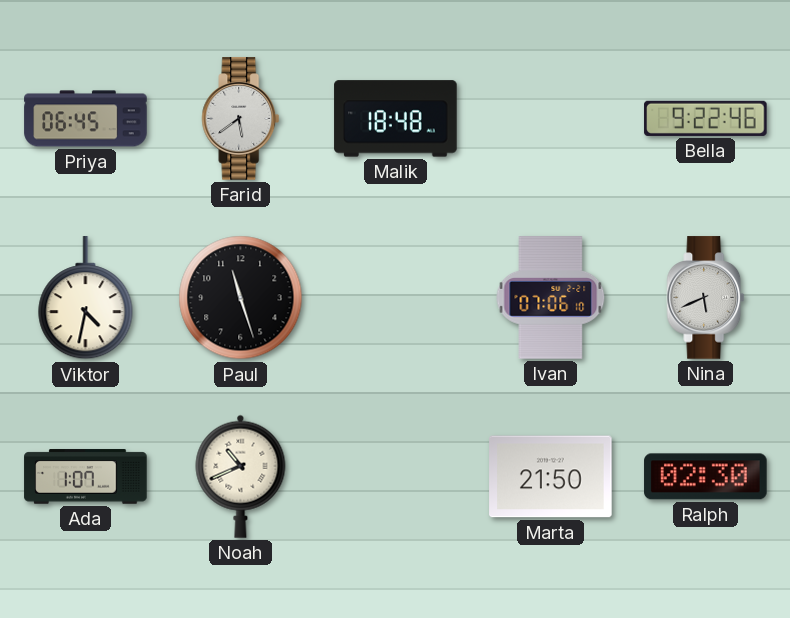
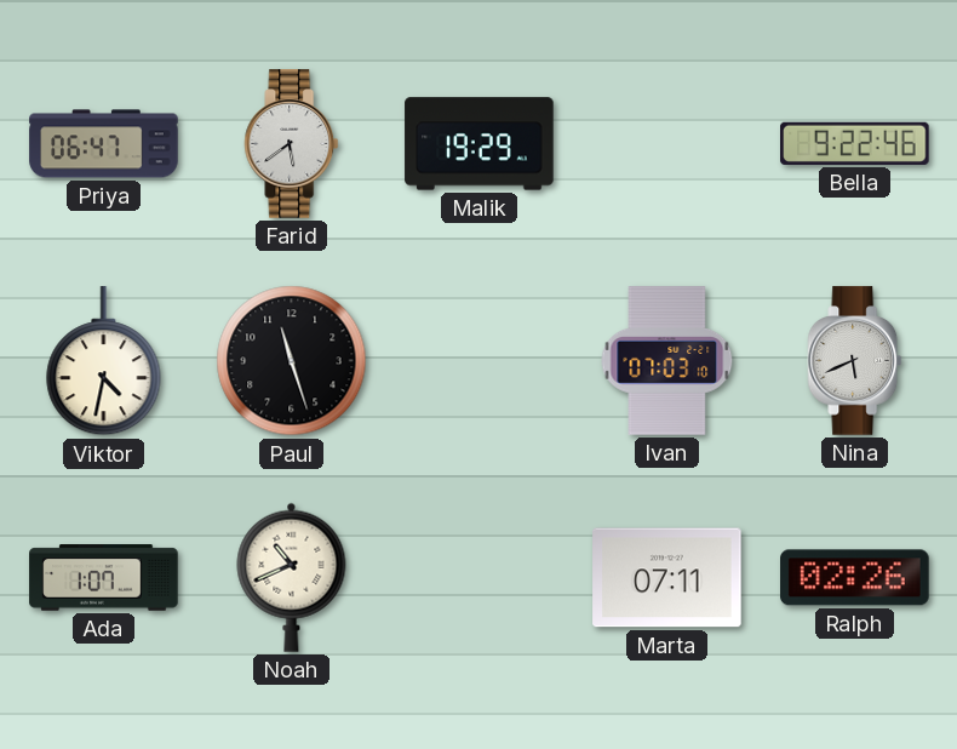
Priya: 06:45 -> 06:47
Malik: 18:48 -> 19:29
Ivan: 07:06 -> 07:03
Marta: 21:50 -> 07:11
Ralph: 02:30 -> 02:26
